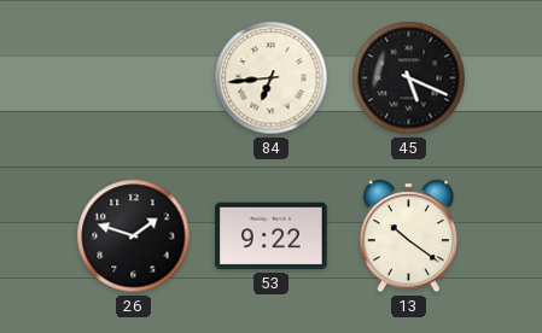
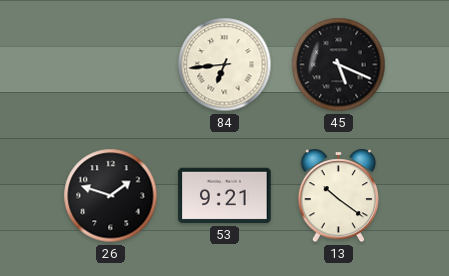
53: 9:22 -> 9:21
